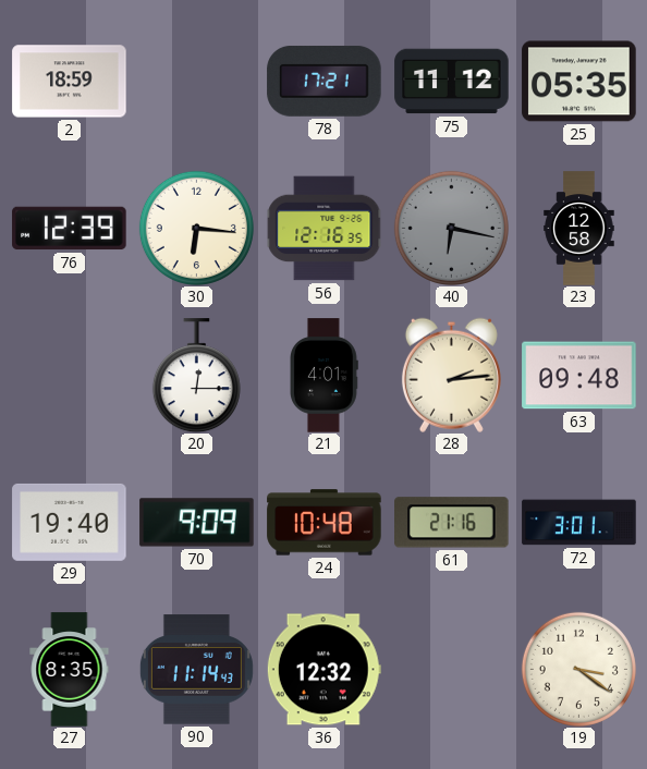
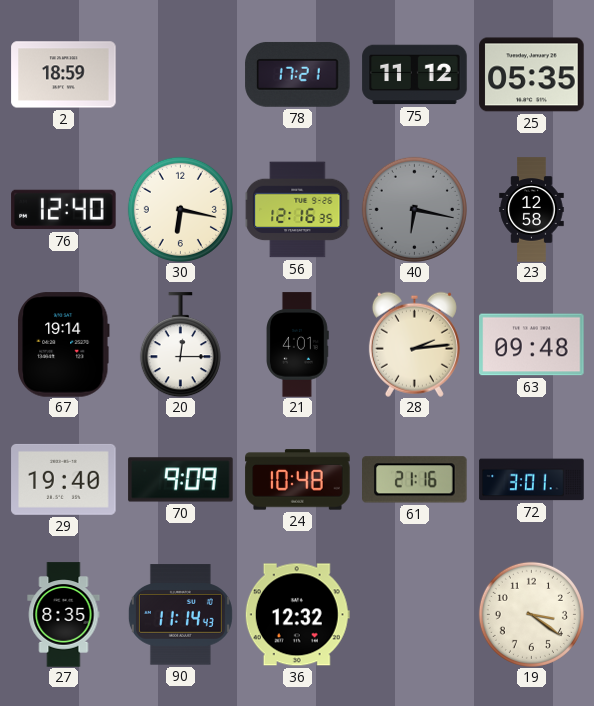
76: 12:39 -> 12:40
30: 6:16 -> 6:17
67: none -> 19:14
